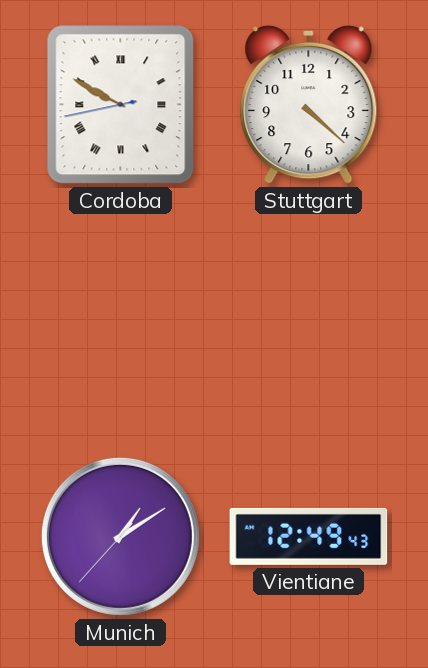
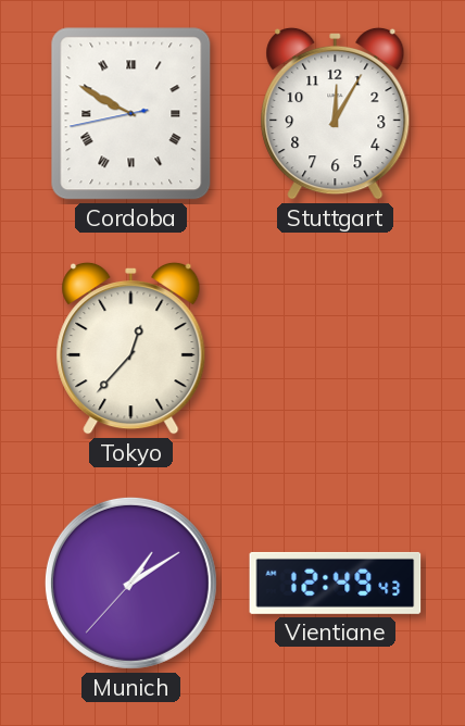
Stuttgart: 4:22 -> 12:05
Tokyo: none -> 12:37
